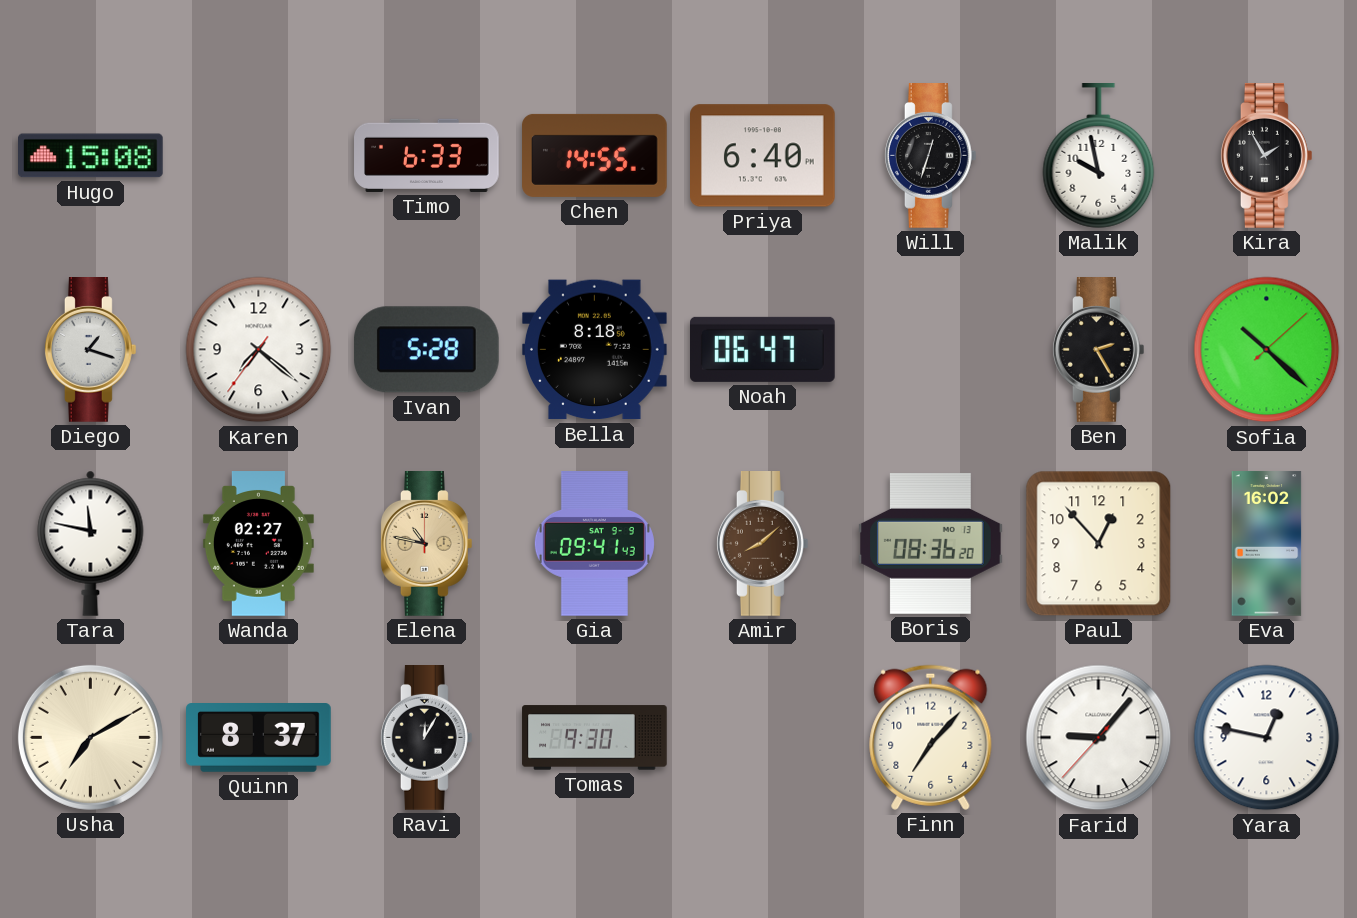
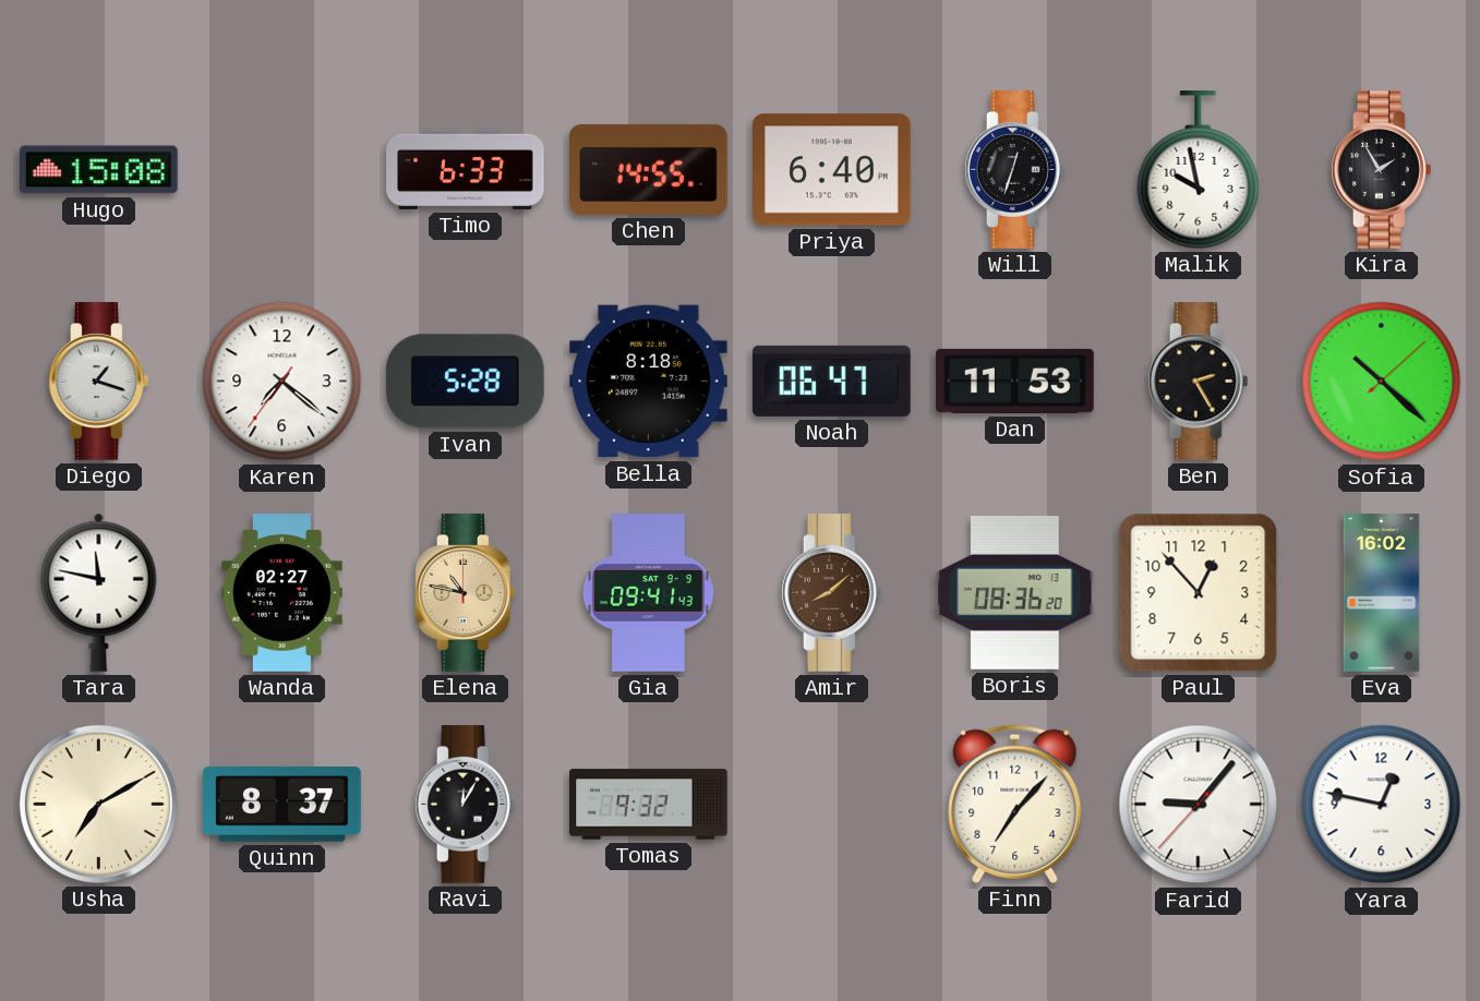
Dan: none -> 11:53
Tomas: 9:30 -> 9:32
